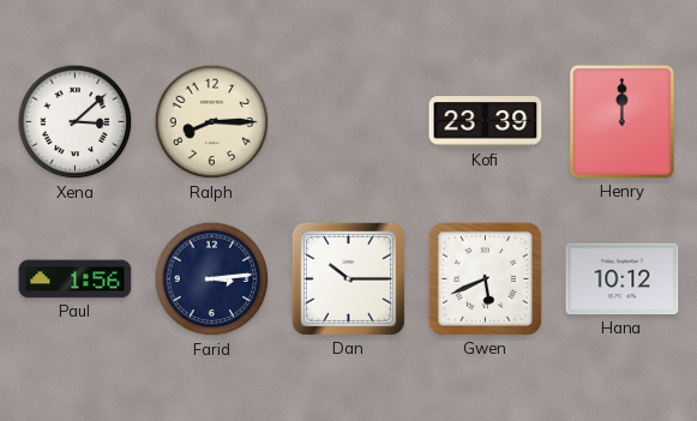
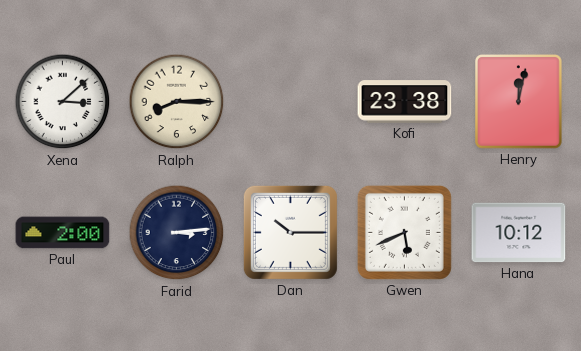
Kofi: 23:39 -> 23:38
Henry: 12:00 -> 12:02
Paul: 1:56 -> 2:00
